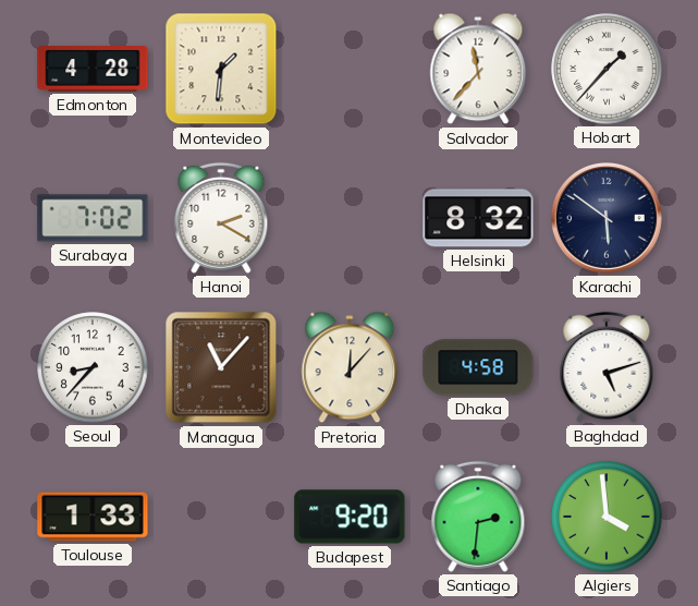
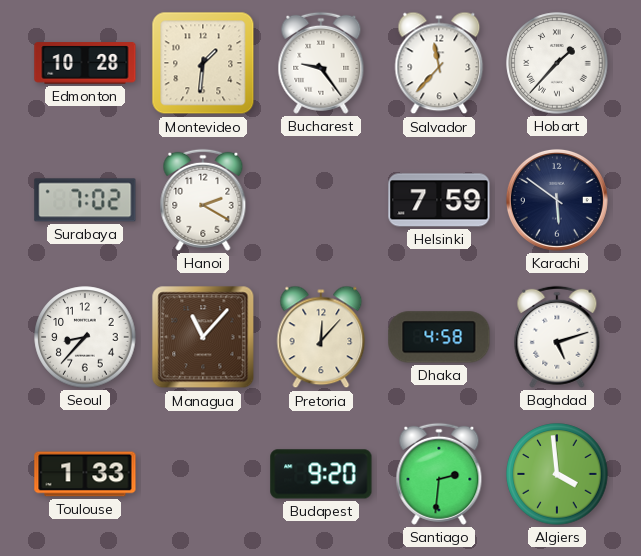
Edmonton: 4:28 -> 10:28
Bucharest: none -> 9:24
Helsinki: 8:32 -> 7:59
